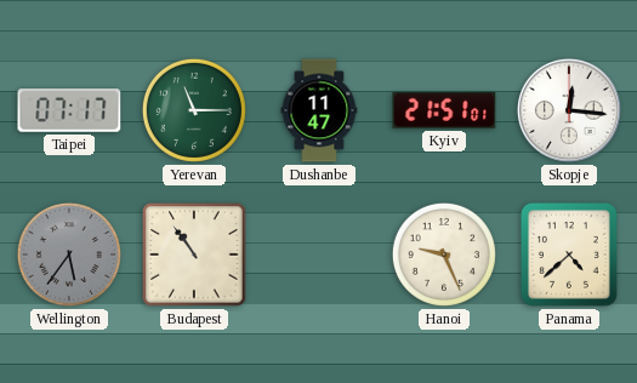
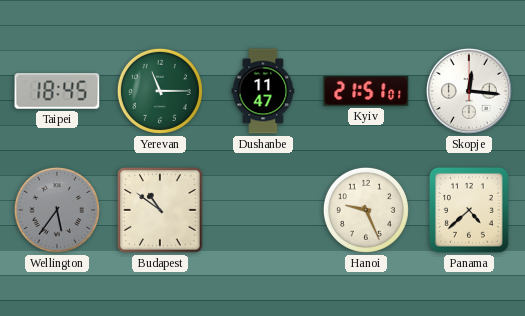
Taipei: 07:17 -> 18:45
Budapest: 10:54 -> 10:51
